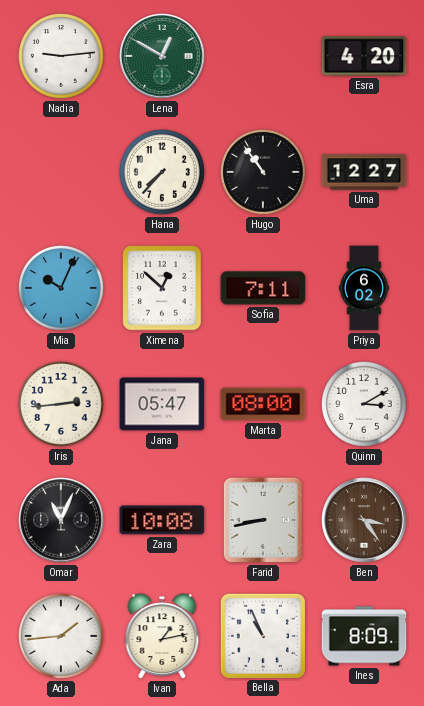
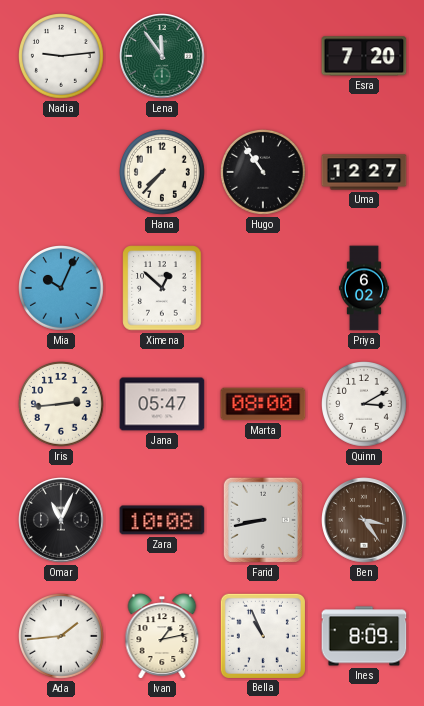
Lena: 12:50 -> 11:54
Esra: 4:20 -> 7:20
Sofia: 7:11 -> none
